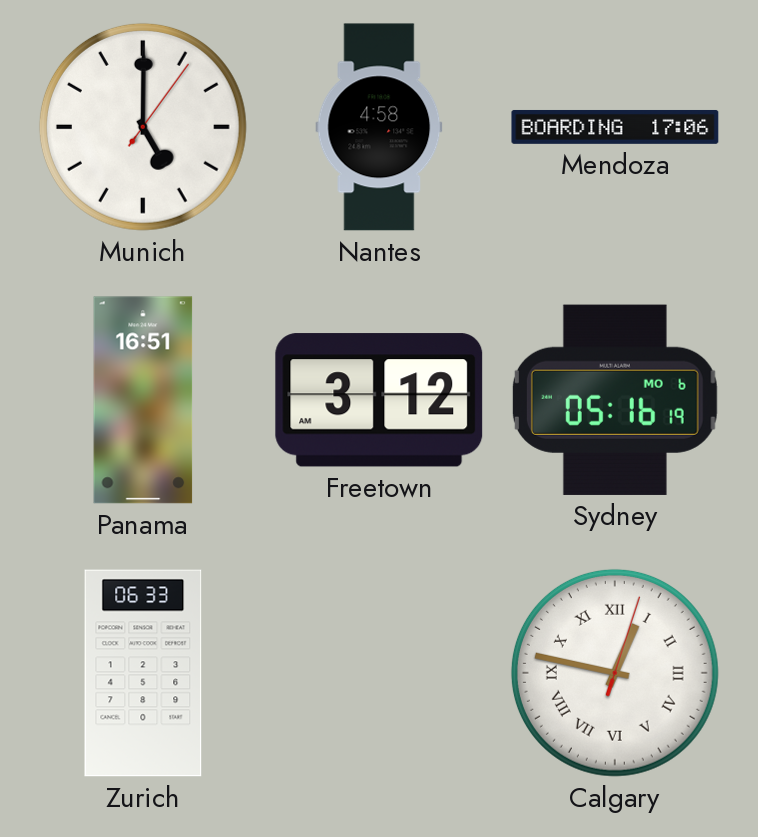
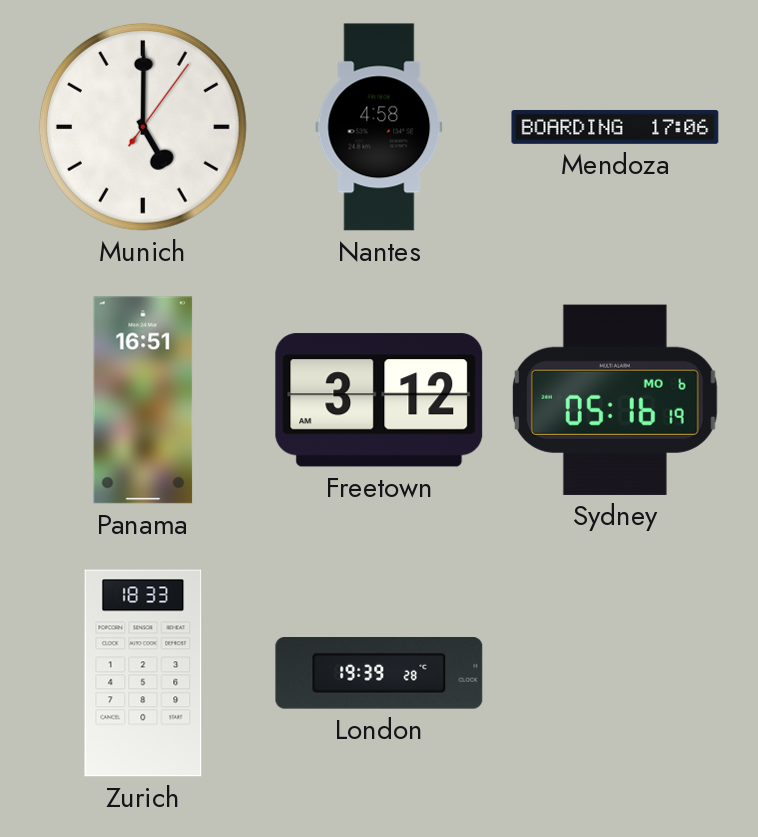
Zurich: 06:33 -> 18:33
London: none -> 19:39
Calgary: 12:47 -> none
